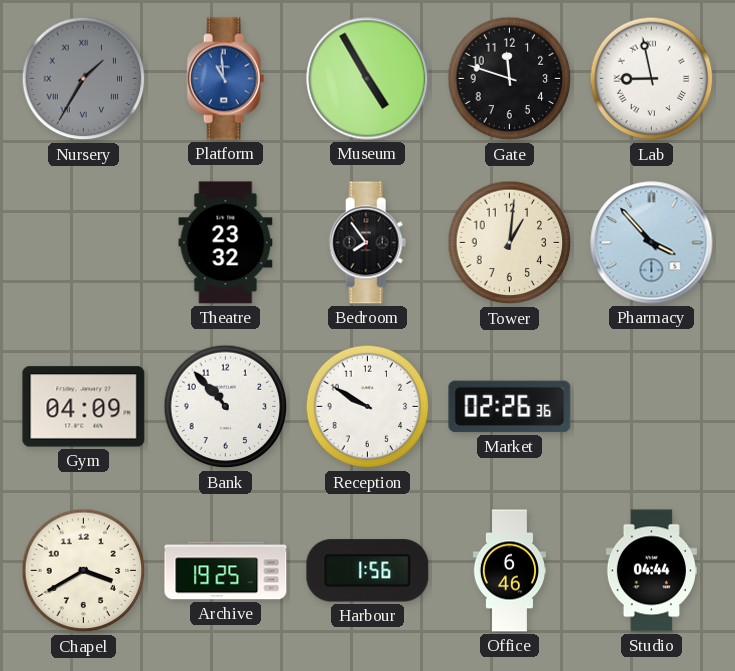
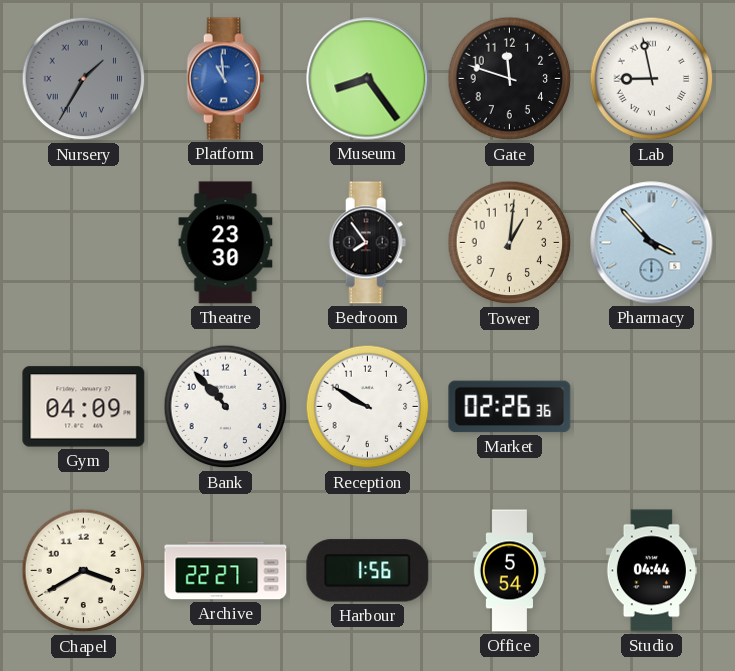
Museum: 4:55 -> 8:24
Theatre: 23:32 -> 23:30
Archive: 19:25 -> 22:27
Office: 6:46 -> 5:54
